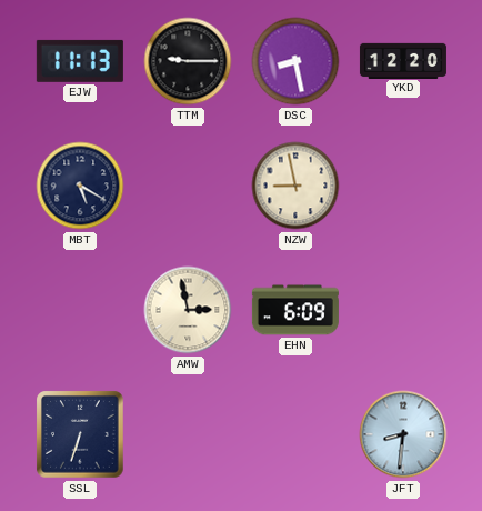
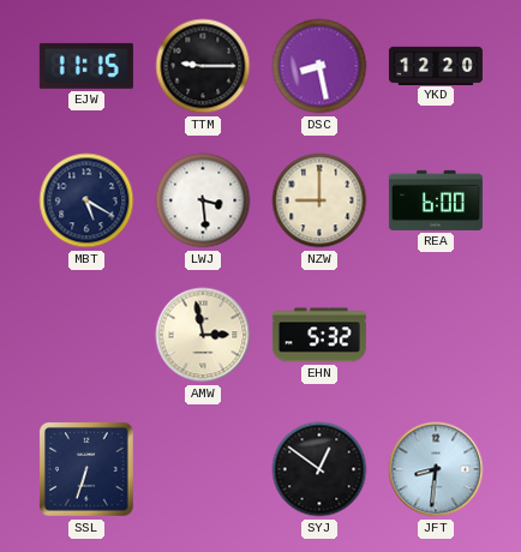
EJW: 11:13 -> 11:15
LWJ: none -> 3:29
NZW: 8:58 -> 9:00
REA: none -> 6:00
EHN: 6:09 -> 5:32
SYJ: none -> 12:51
